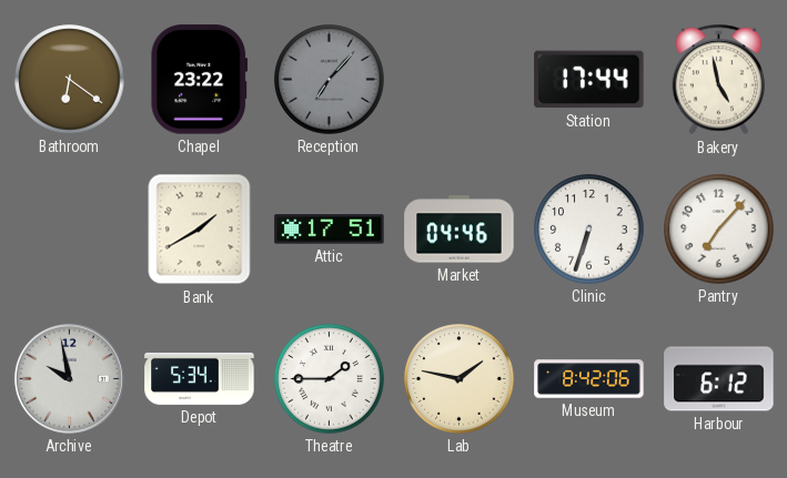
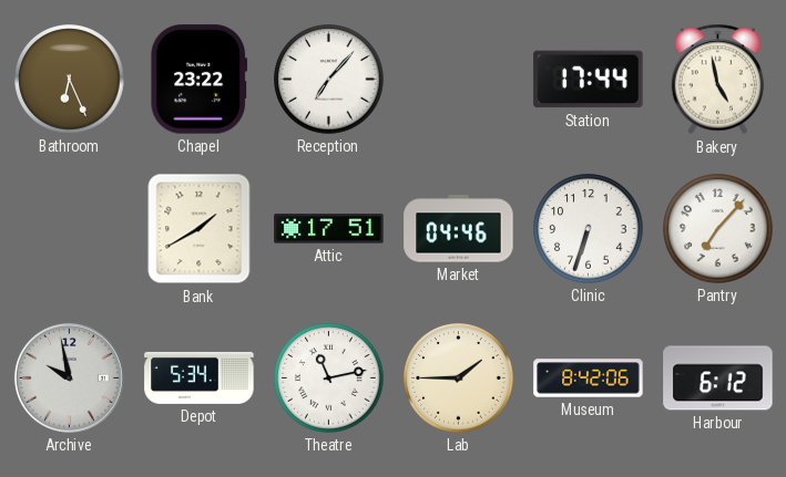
Bathroom: 6:21 -> 6:26
Reception dial: grey -> white
Theatre: 1:45 -> 11:13
Lab: 1:47 -> 1:45
